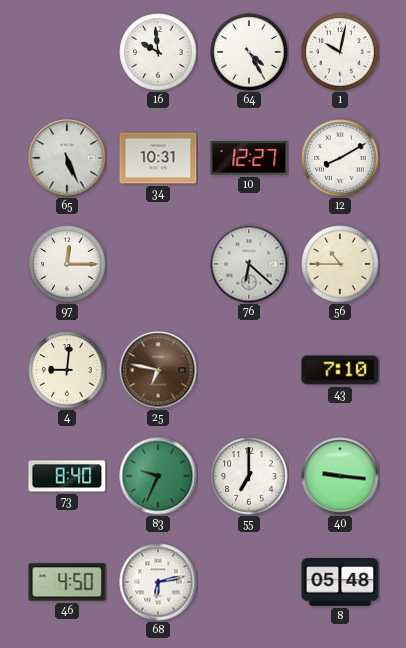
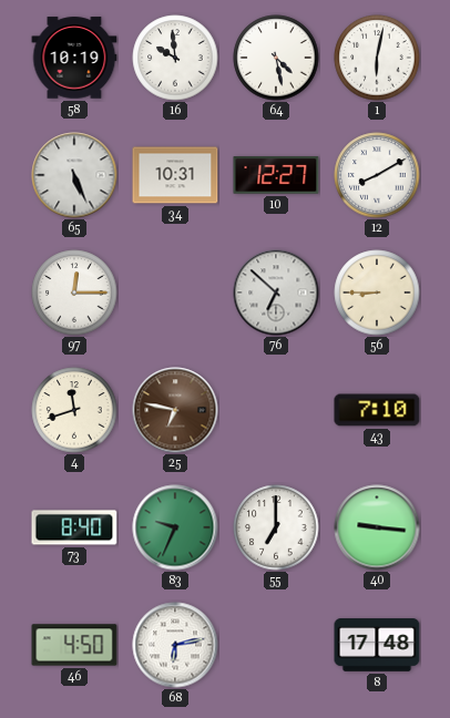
58: none -> 10:19
64: 4:25 -> 4:28
1: 10:02 -> 6:02
76: 6:22 -> 6:52
56: 10:45 -> 8:45
4: 9:01 -> 11:42
8: 05:48 -> 17:48
